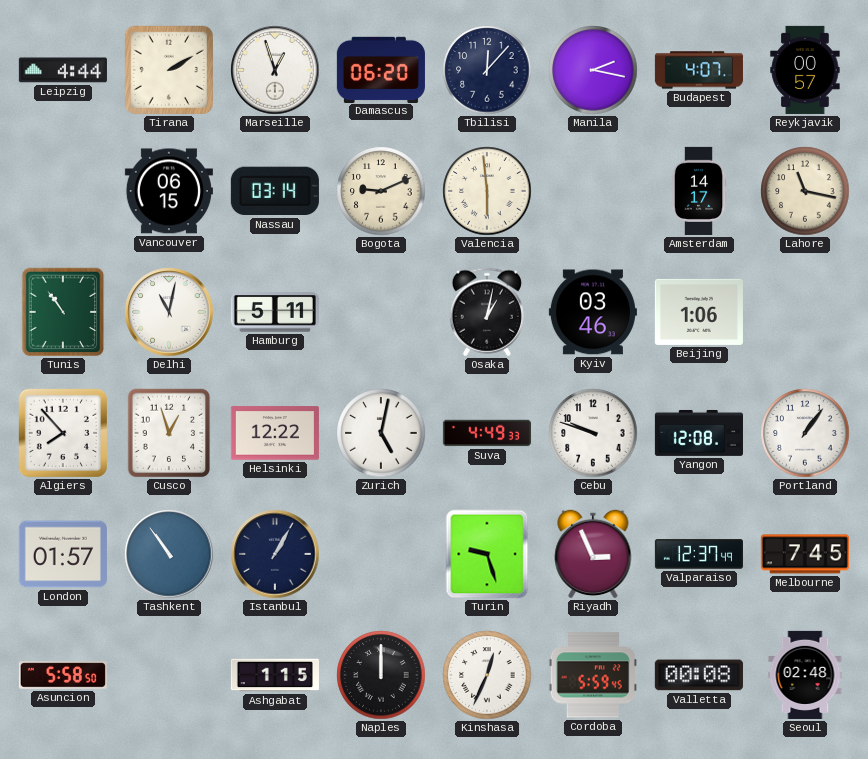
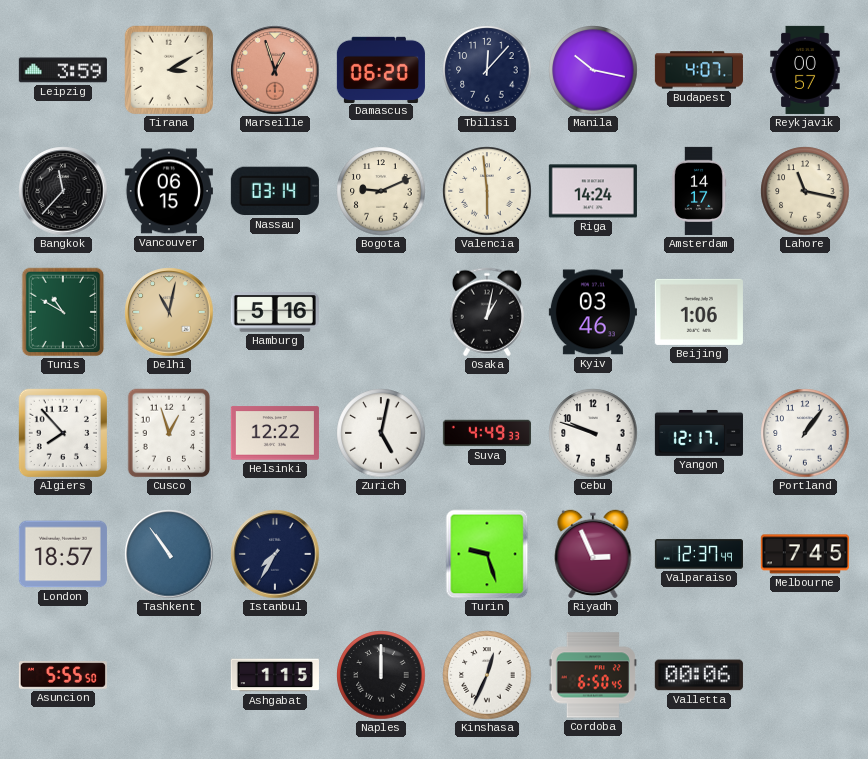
Leipzig: 4:44 -> 3:59
Tirana: 2:10 -> 3:10
Marseille dial: white -> salmon
Manila: 2:17 -> 10:17
Bangkok: none -> 11:37
Riga: none -> 14:24
Tunis: 10:54 -> 10:50
Delhi dial: white -> champagne
Hamburg: 5:11 -> 5:16
Yangon: 12:08 -> 12:17
London: 01:57 -> 18:57
Istanbul: 1:05 -> 7:35
Asuncion: 5:58 -> 5:55
Cordoba: 5:59 -> 6:50
Valletta: 00:08 -> 00:06
Seoul: 02:48 -> none
